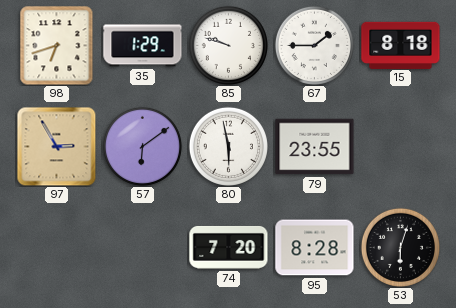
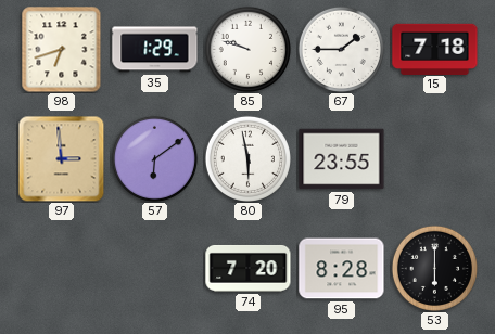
15: 8:18 -> 7:18
97: 2:55 -> 2:59
53: 6:03 -> 6:00
